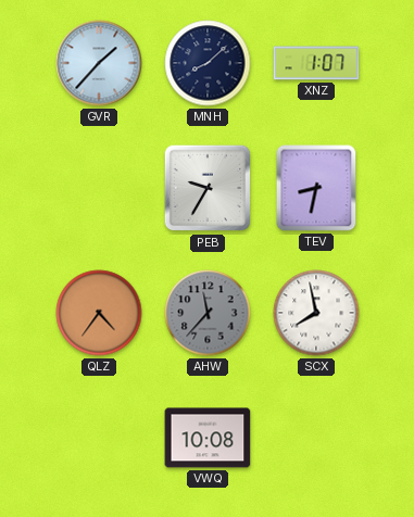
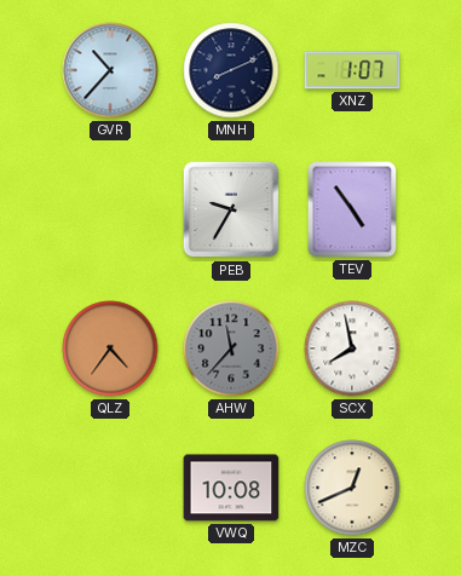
GVR: 1:37 -> 10:37
MNH: 8:08 -> 8:11
TEV: 8:32 -> 4:54
MZC: none -> 12:41
